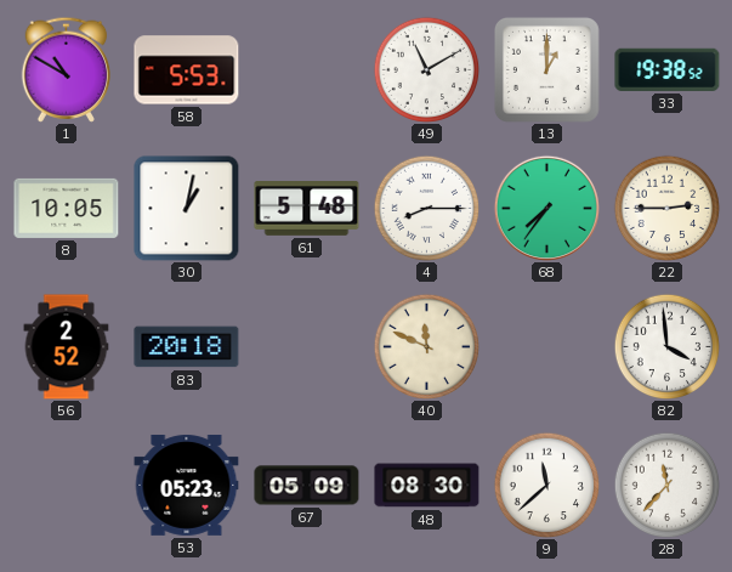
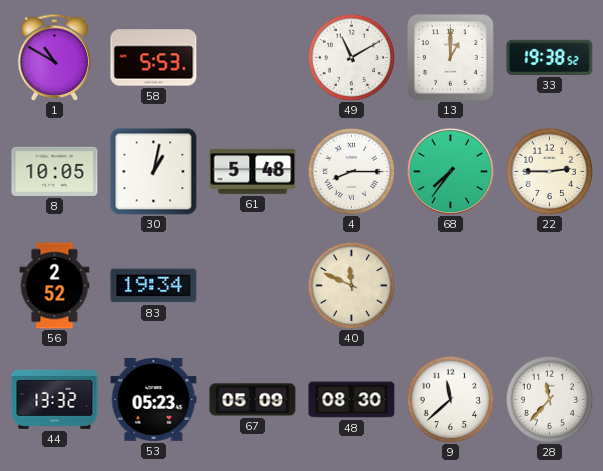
83: 20:18 -> 19:34
82: 3:59 -> none
44: none -> 13:32
